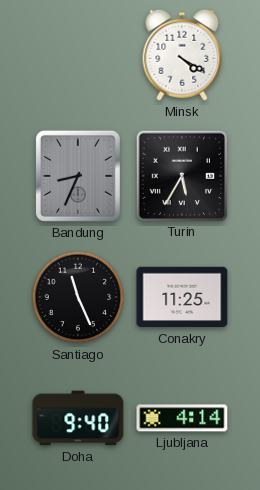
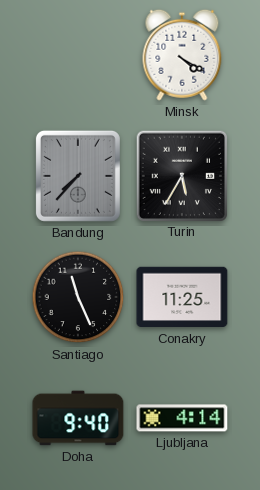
Bandung: 8:34 -> 7:37
